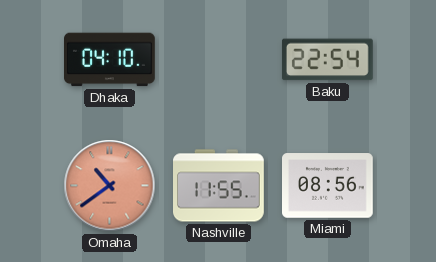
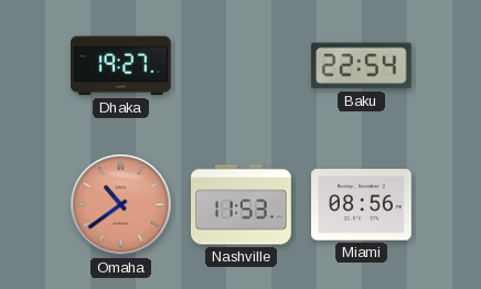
Dhaka: 04:10 -> 19:27
Nashville: 11:55 -> 11:53
